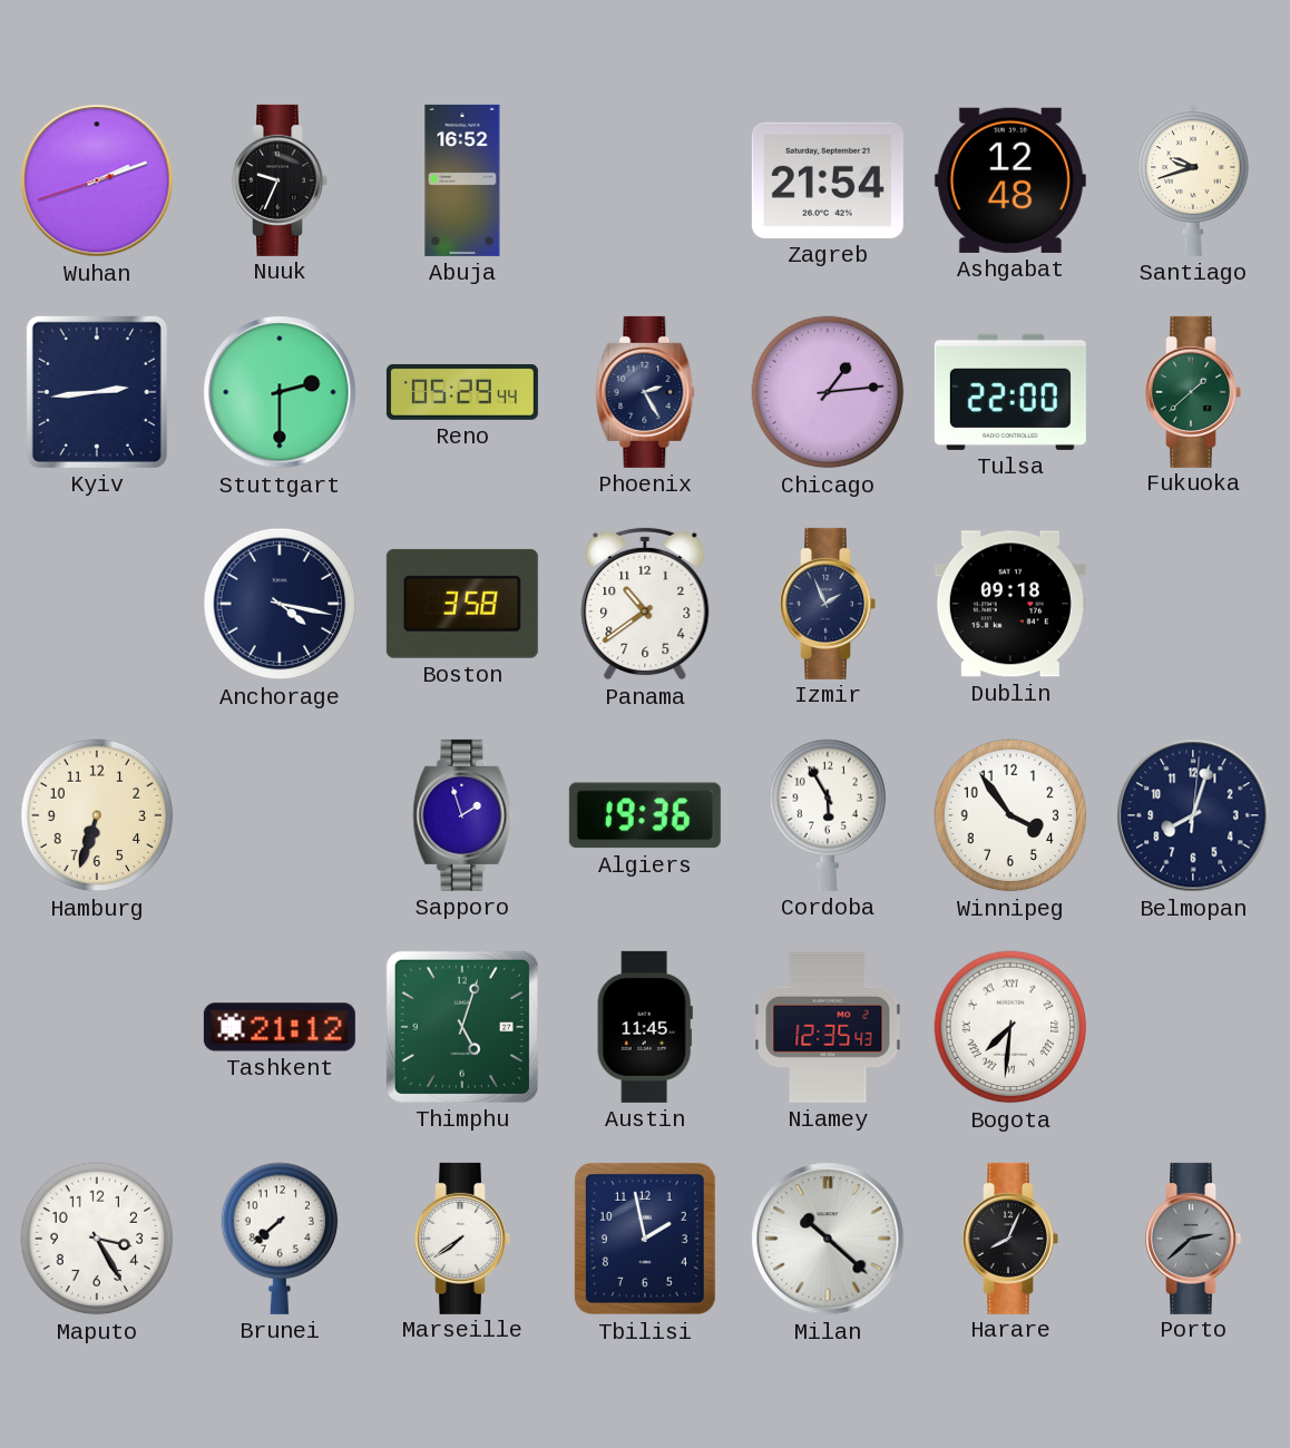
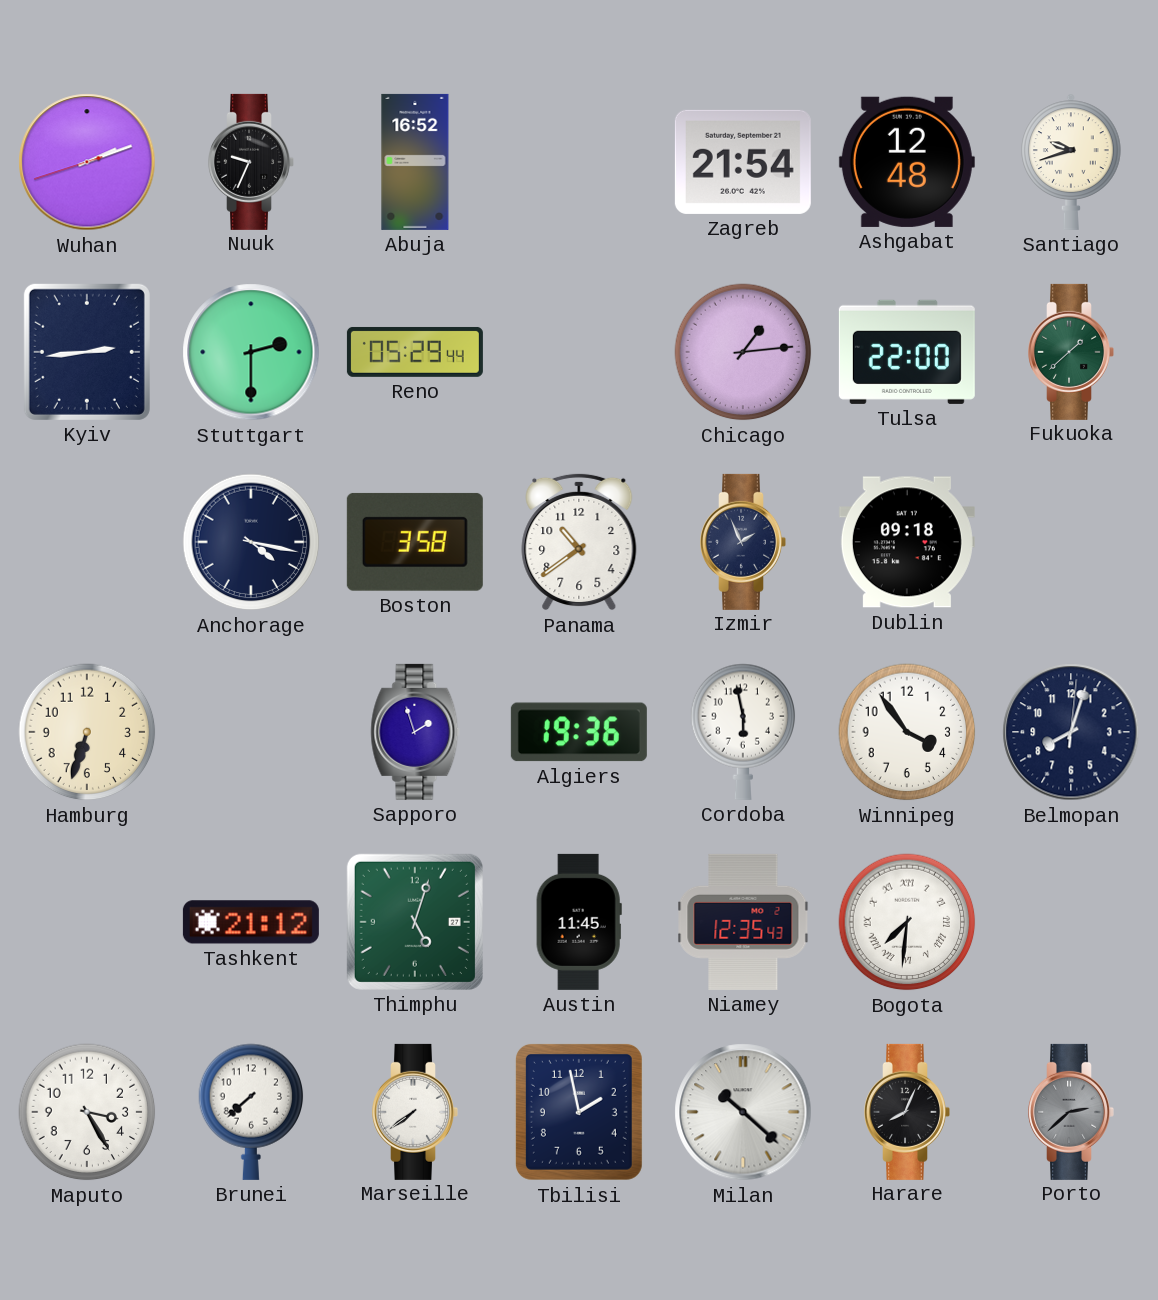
Phoenix: 2:25 -> none
Cordoba: 5:55 -> 5:58
